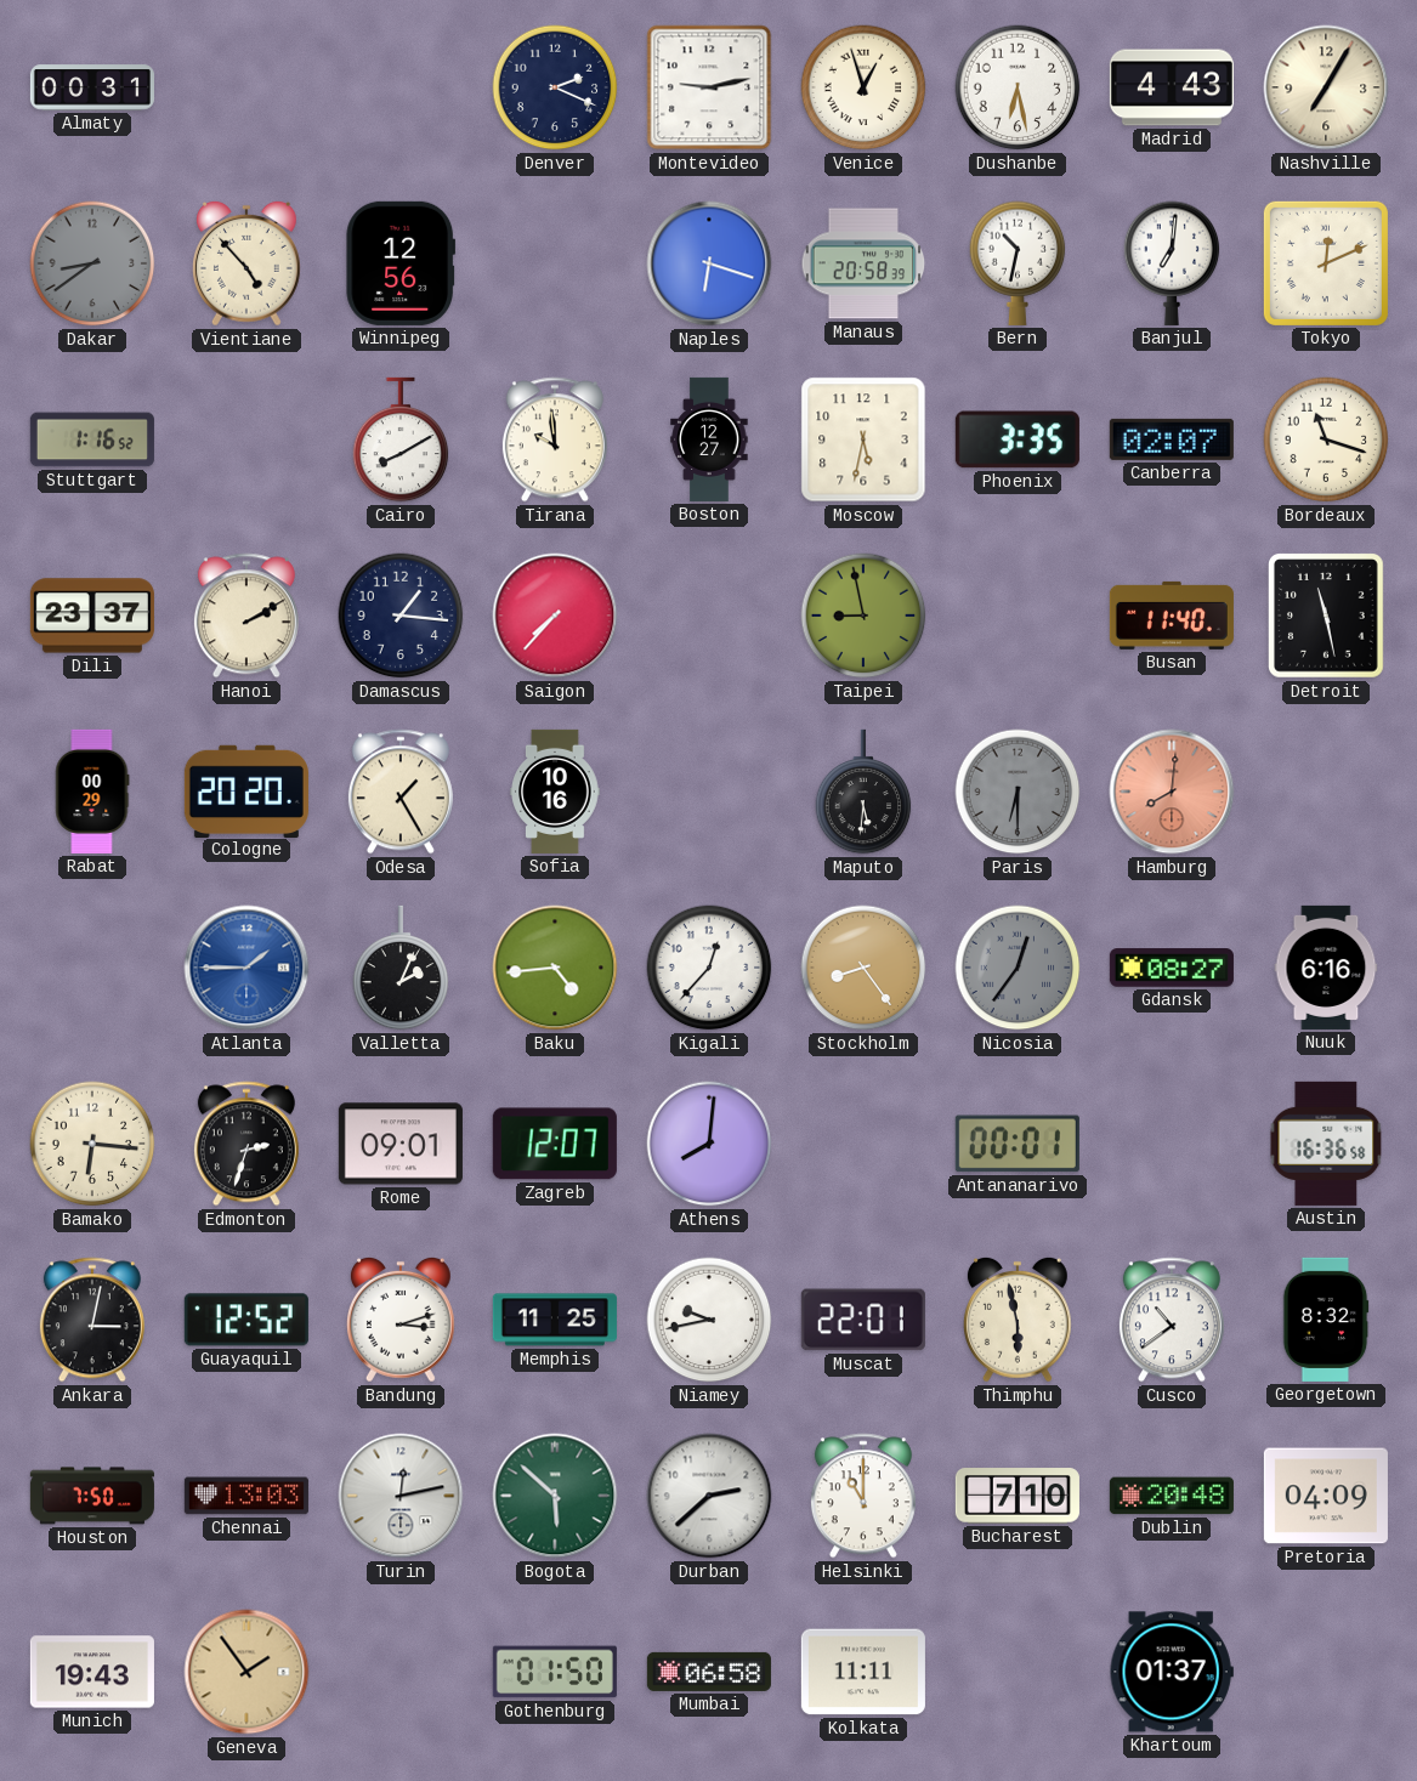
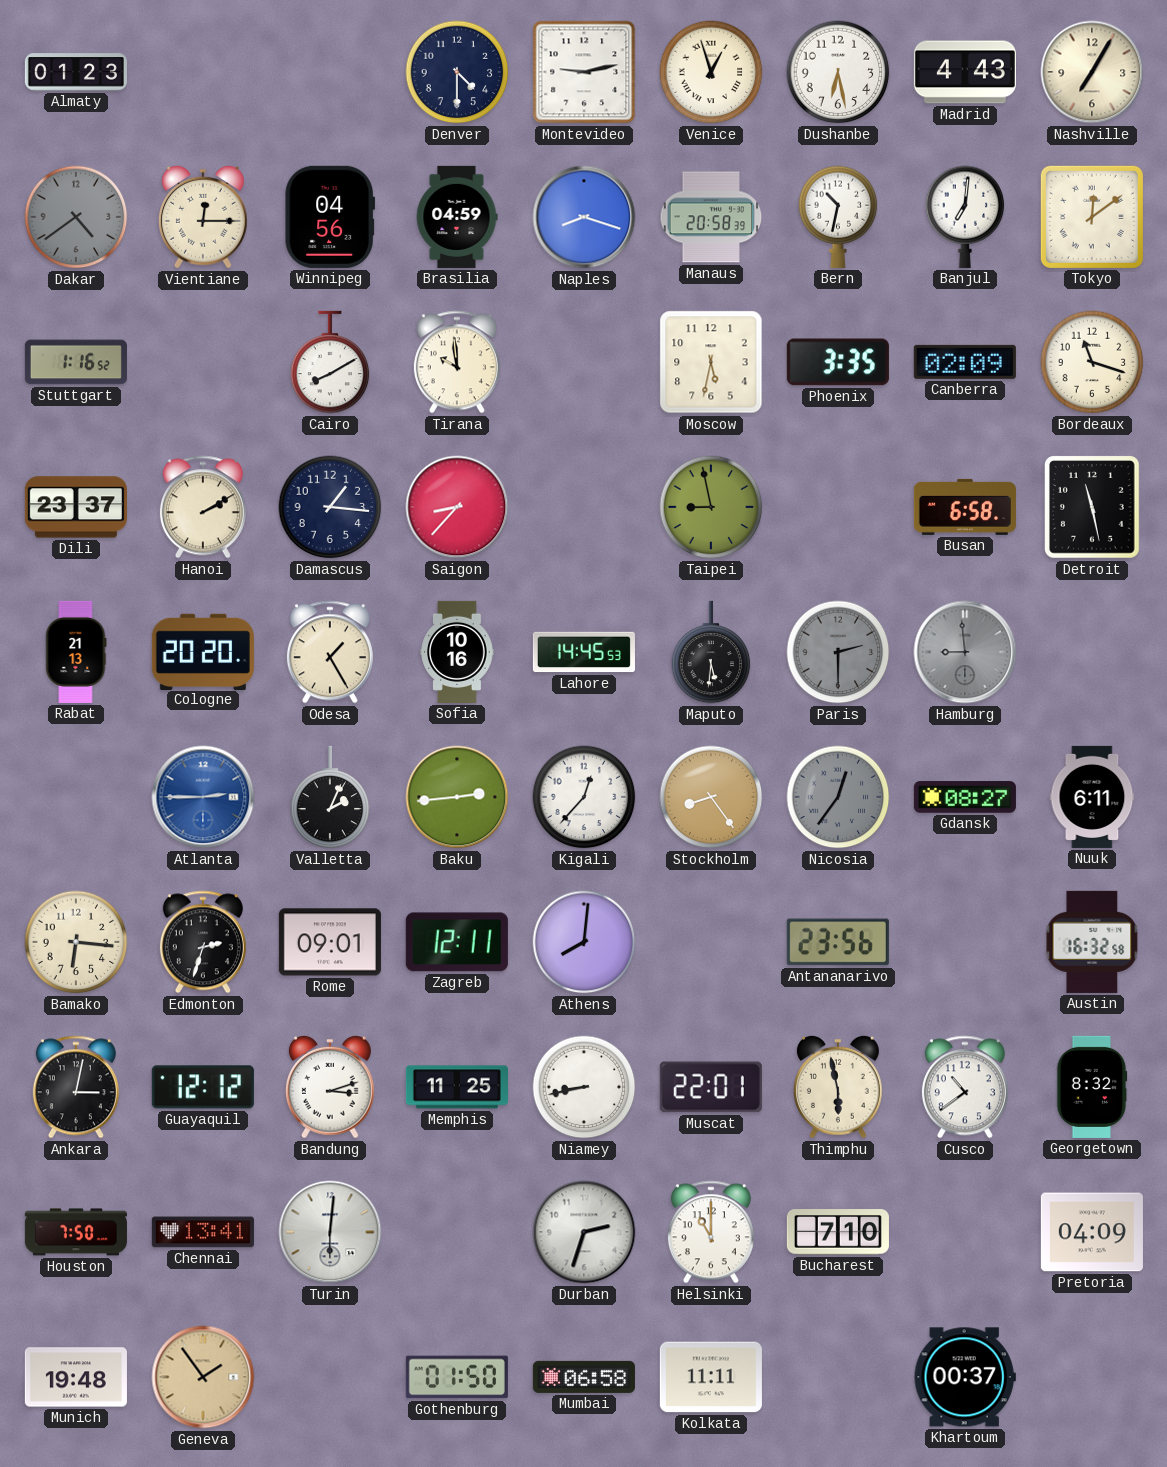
Almaty: 00:31 -> 01:23
Denver: 2:19 -> 4:30
Dakar: 8:39 -> 4:39
Vientiane: 4:53 -> 12:15
Winnipeg: 12:56 -> 04:56
Brasilia: none -> 04:59
Naples: 6:18 -> 8:18
Tokyo: 12:11 -> 12:09
Boston: 12:27 -> none
Canberra: 02:07 -> 02:09
Saigon: 7:37 -> 8:37
Busan: 11:40 -> 6:58
Rabat: 00:29 -> 21:13
Lahore: none -> 14:45
Paris: 6:30 -> 2:30
Hamburg: 8:01 -> 8:59
Hamburg dial: salmon -> grey
Atlanta: 1:45 -> 2:45
Baku: 4:44 -> 2:44
Nuuk: 6:16 -> 6:11
Zagreb: 12:07 -> 12:11
Antananarivo: 00:01 -> 23:56
Austin: 16:36 -> 16:32
Guayaquil: 12:52 -> 12:12
Niamey: 9:43 -> 8:43
Chennai: 13:03 -> 13:41
Turin: 12:13 -> 6:01
Bogota: 5:52 -> none
Durban: 2:38 -> 2:33
Dublin: 20:48 -> none
Munich: 19:43 -> 19:48
Khartoum: 01:37 -> 00:37
